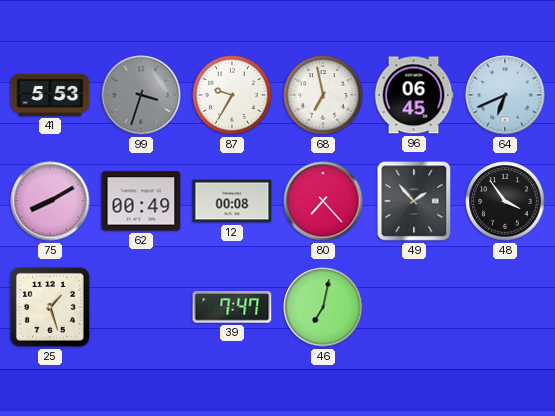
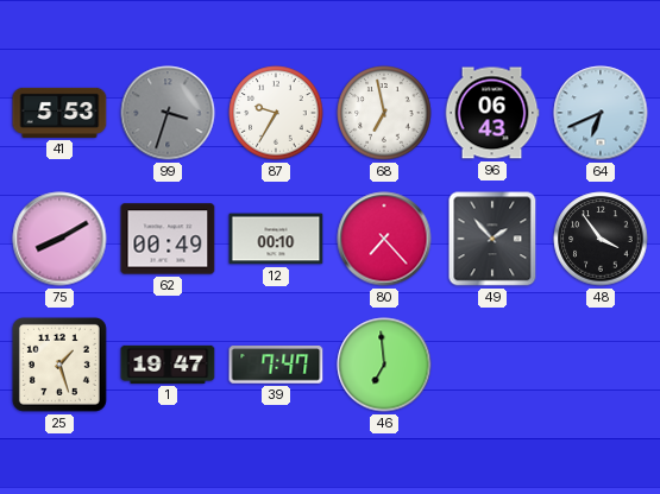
96: 06:45 -> 06:43
12: 00:08 -> 00:10
1: none -> 19:47
46: 7:02 -> 6:59
